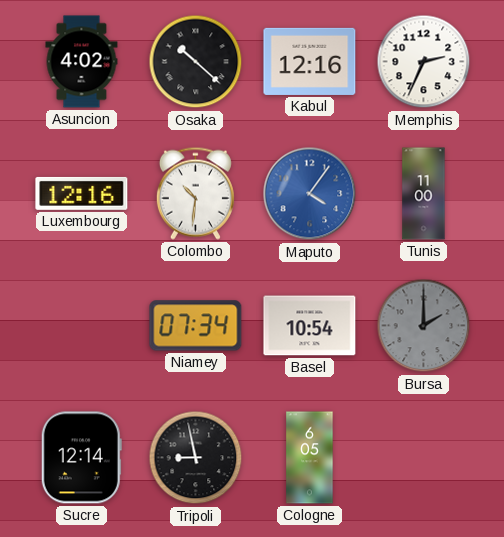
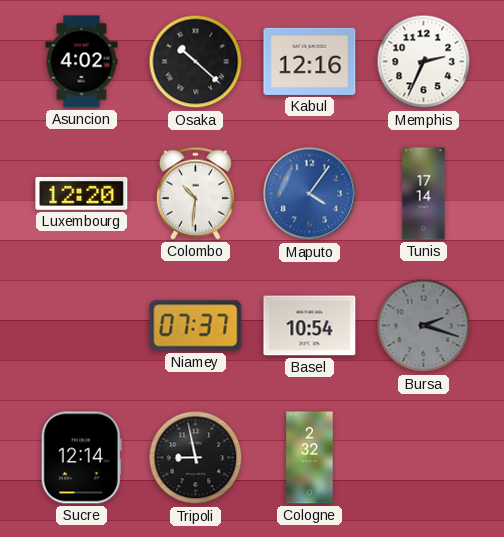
Luxembourg: 12:16 -> 12:20
Tunis: 11:00 -> 17:14
Niamey: 07:34 -> 07:37
Bursa: 2:00 -> 2:18
Cologne: 6:05 -> 2:32
